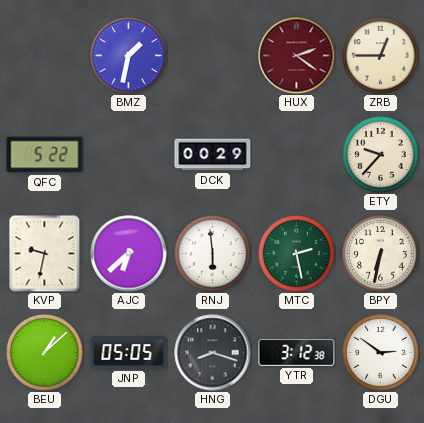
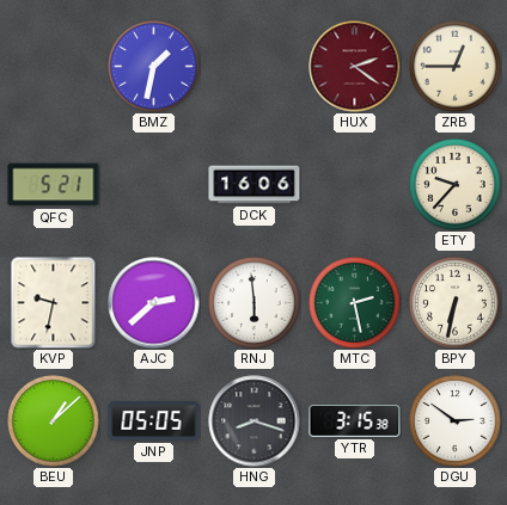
QFC: 5:22 -> 5:21
DCK: 00:29 -> 16:06
AJC: 6:38 -> 2:38
YTR: 3:12 -> 3:15
